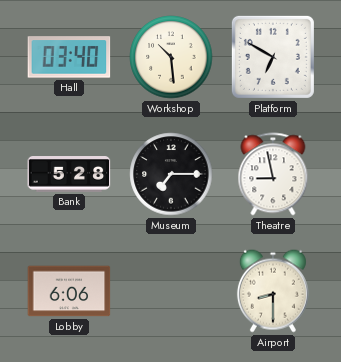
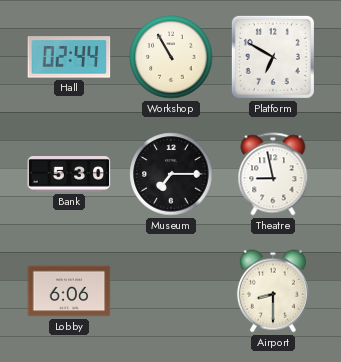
Hall: 03:40 -> 02:44
Workshop: 10:29 -> 10:55
Bank: 5:28 -> 5:30
